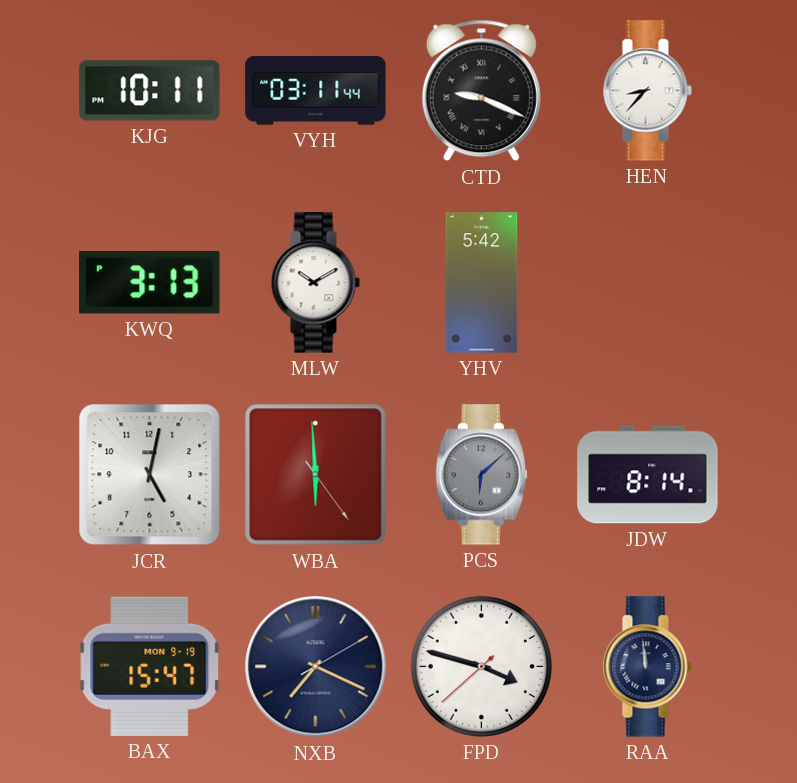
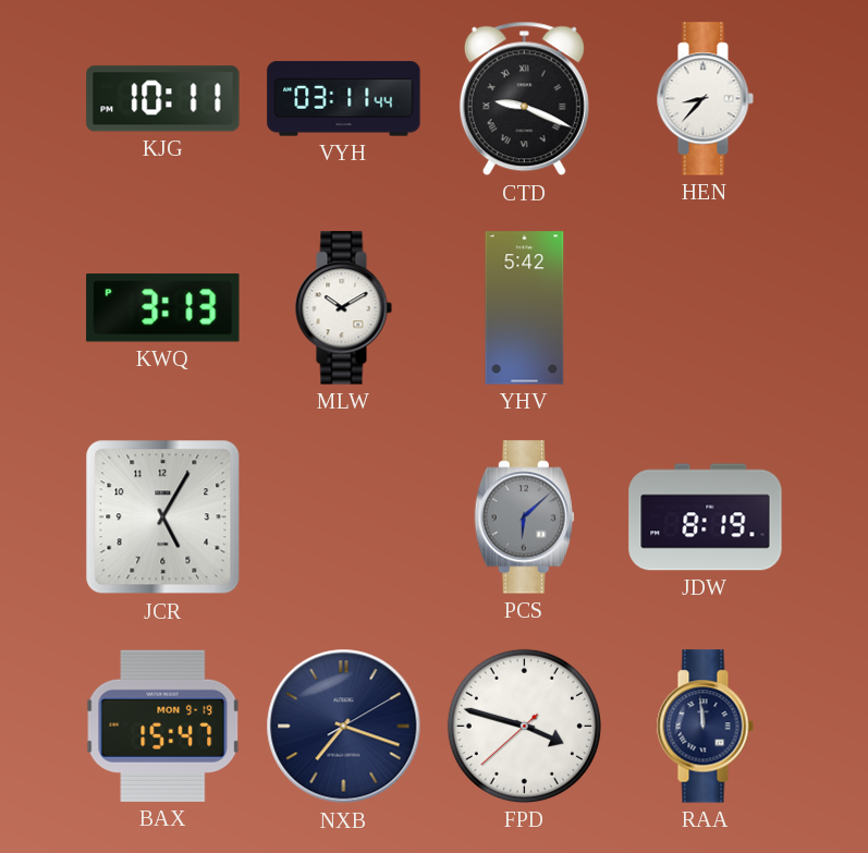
JCR: 5:02 -> 5:05
WBA: 5:59 -> none
JDW: 8:14 -> 8:19
NXB: 7:19 -> 7:18
